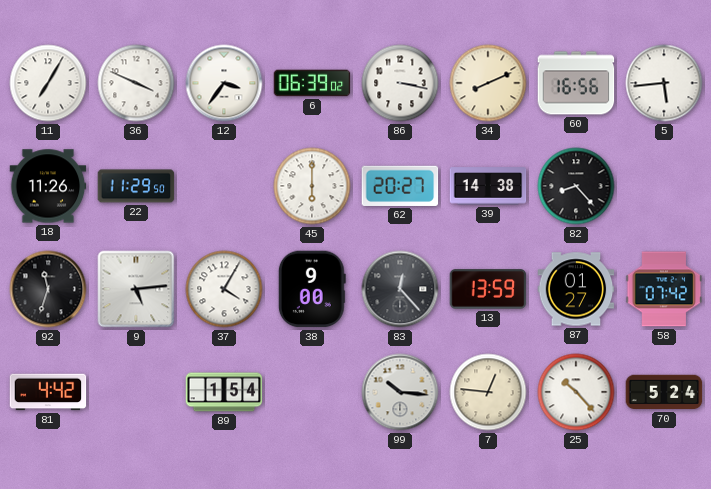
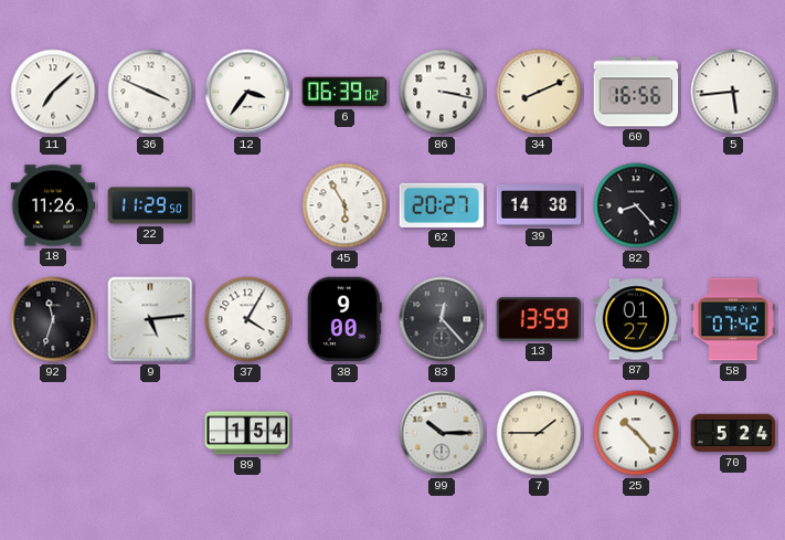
11: 7:05 -> 7:08
45: 6:00 -> 5:55
81: 4:42 -> none
99: 10:16 -> 10:15
7: 12:46 -> 1:45
